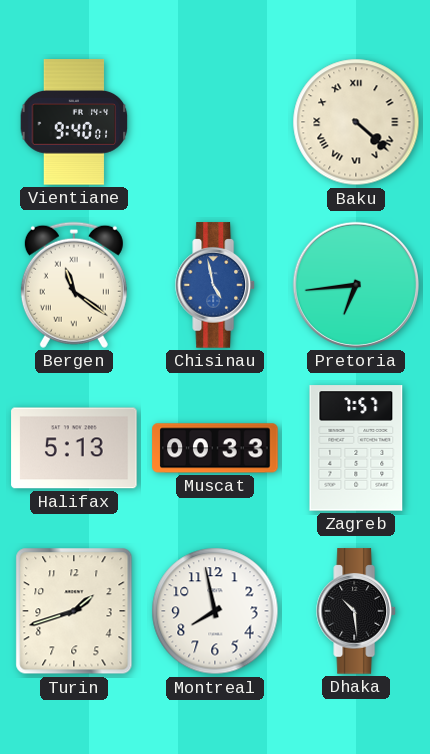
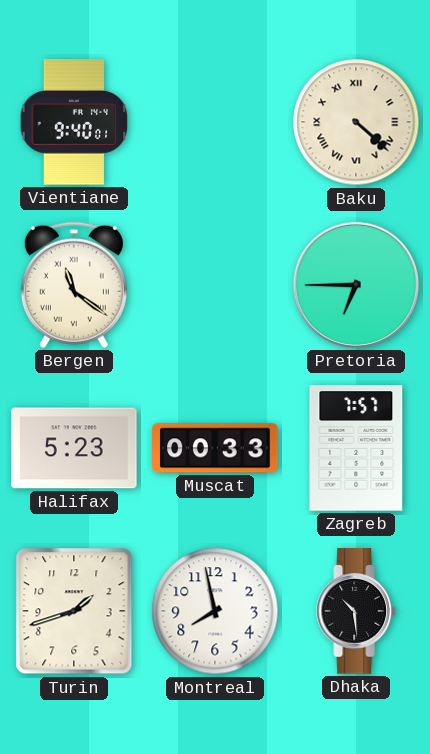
Chisinau: 4:58 -> none
Pretoria: 6:44 -> 6:45
Halifax: 5:13 -> 5:23
